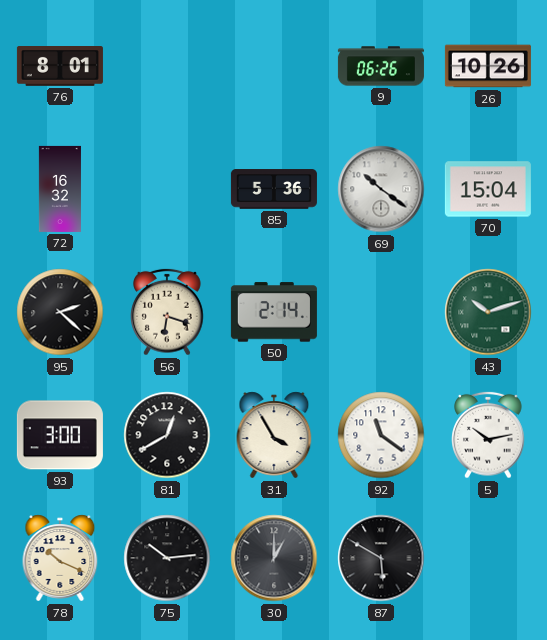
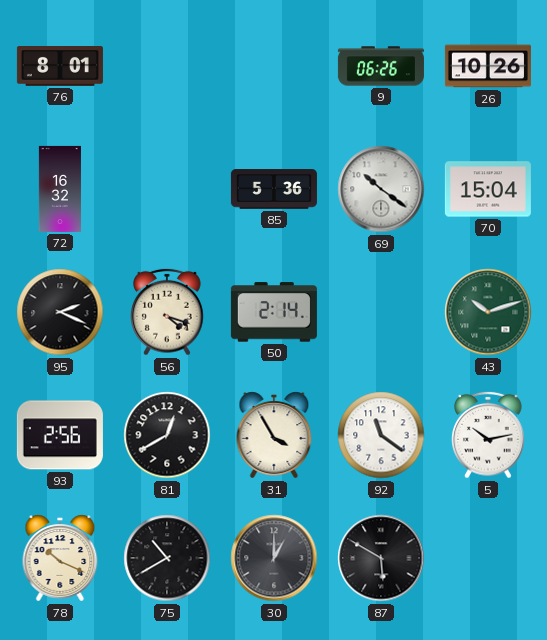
95: 2:22 -> 2:19
56: 6:18 -> 4:18
93: 3:00 -> 2:56
75: 10:14 -> 10:40
